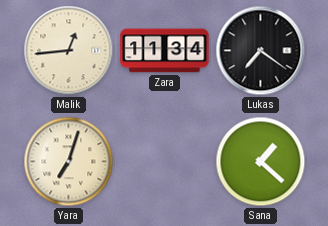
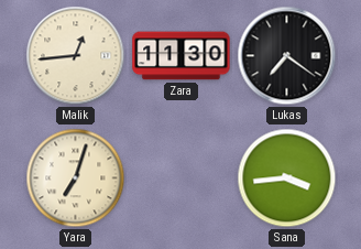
Zara: 11:34 -> 11:30
Sana: 1:22 -> 3:44
